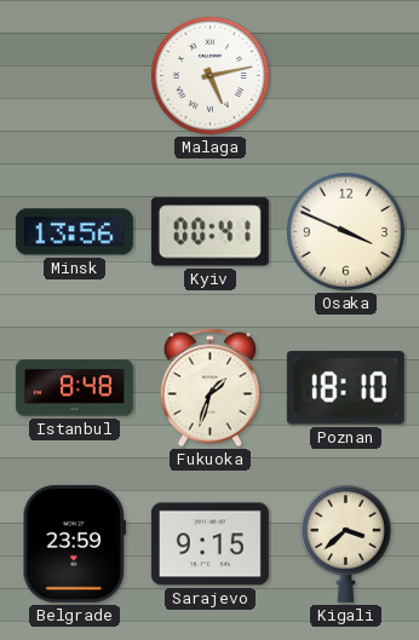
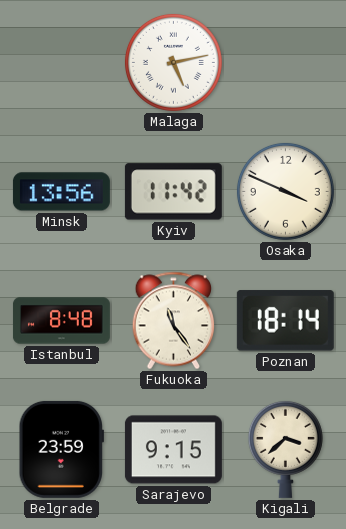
Kyiv: 00:41 -> 11:42
Fukuoka: 1:33 -> 11:24
Poznan: 18:10 -> 18:14
